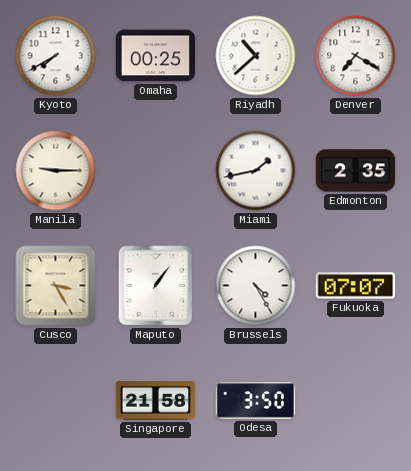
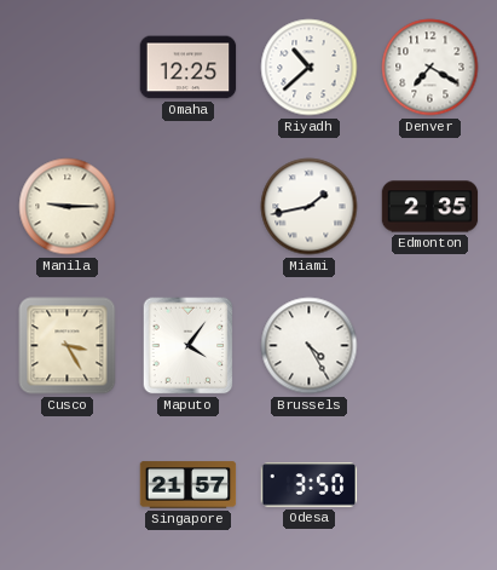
Kyoto: 7:40 -> none
Omaha: 00:25 -> 12:25
Maputo: 1:06 -> 4:06
Fukuoka: 07:07 -> none
Singapore: 21:58 -> 21:57
